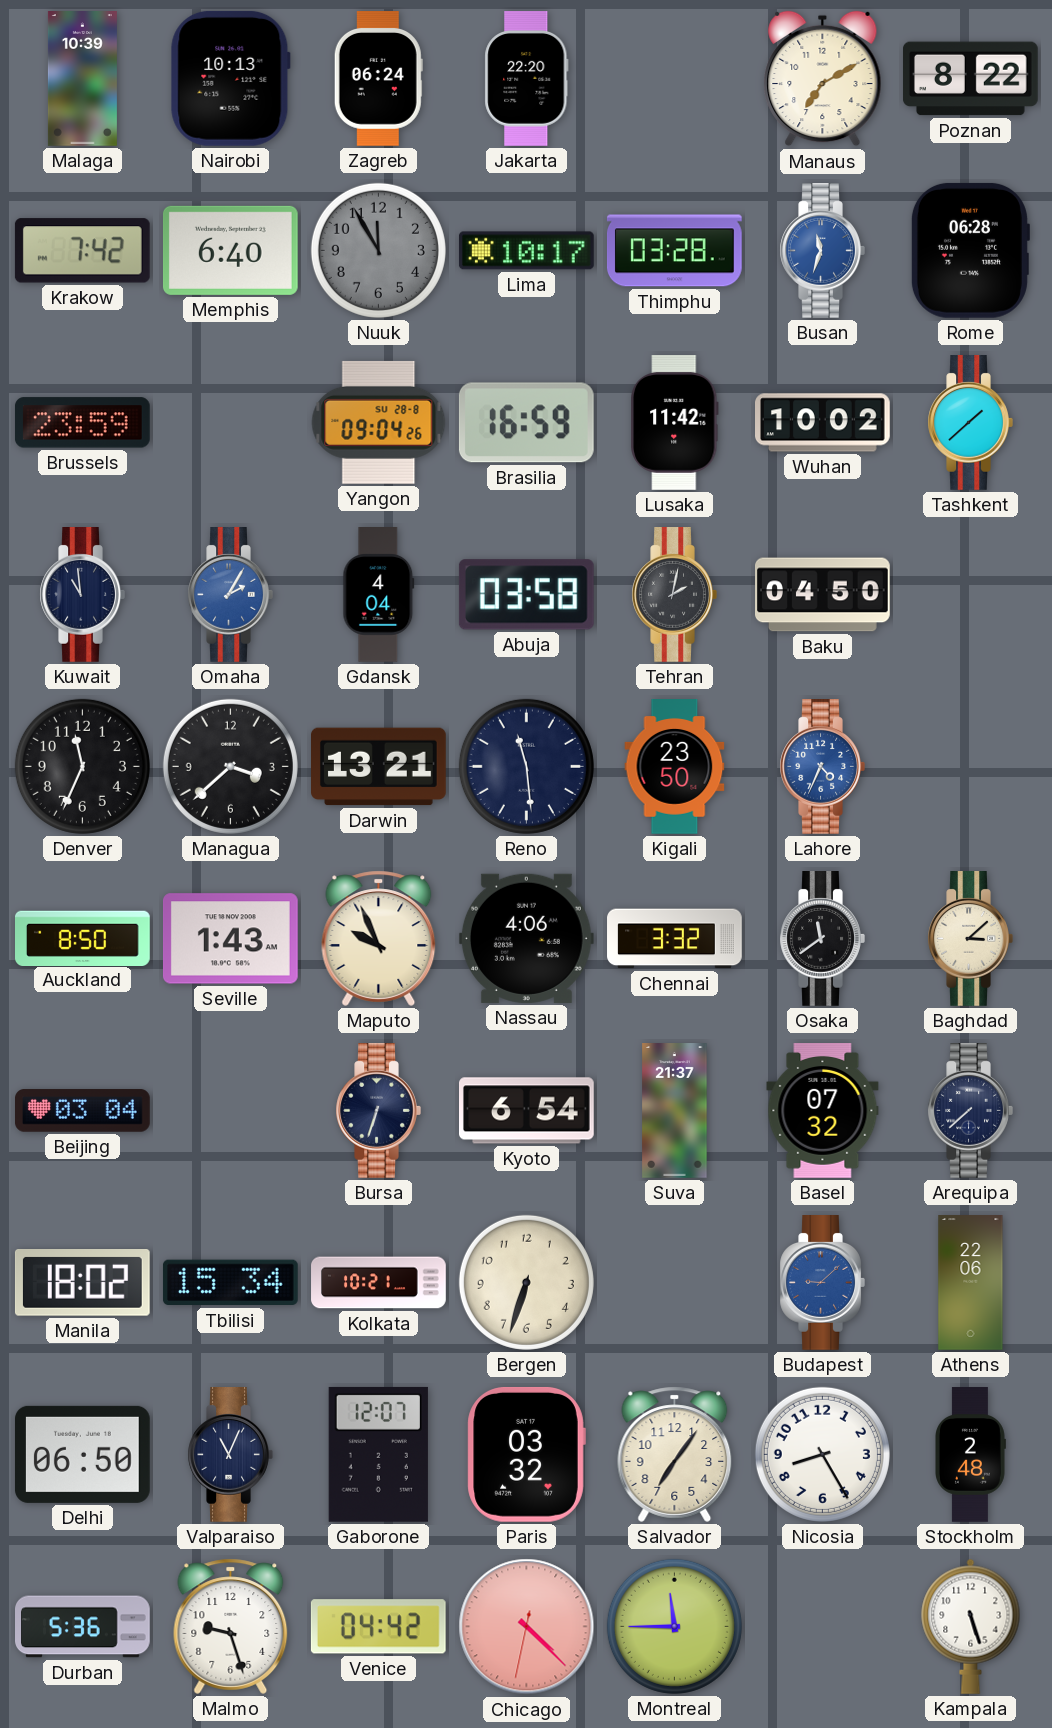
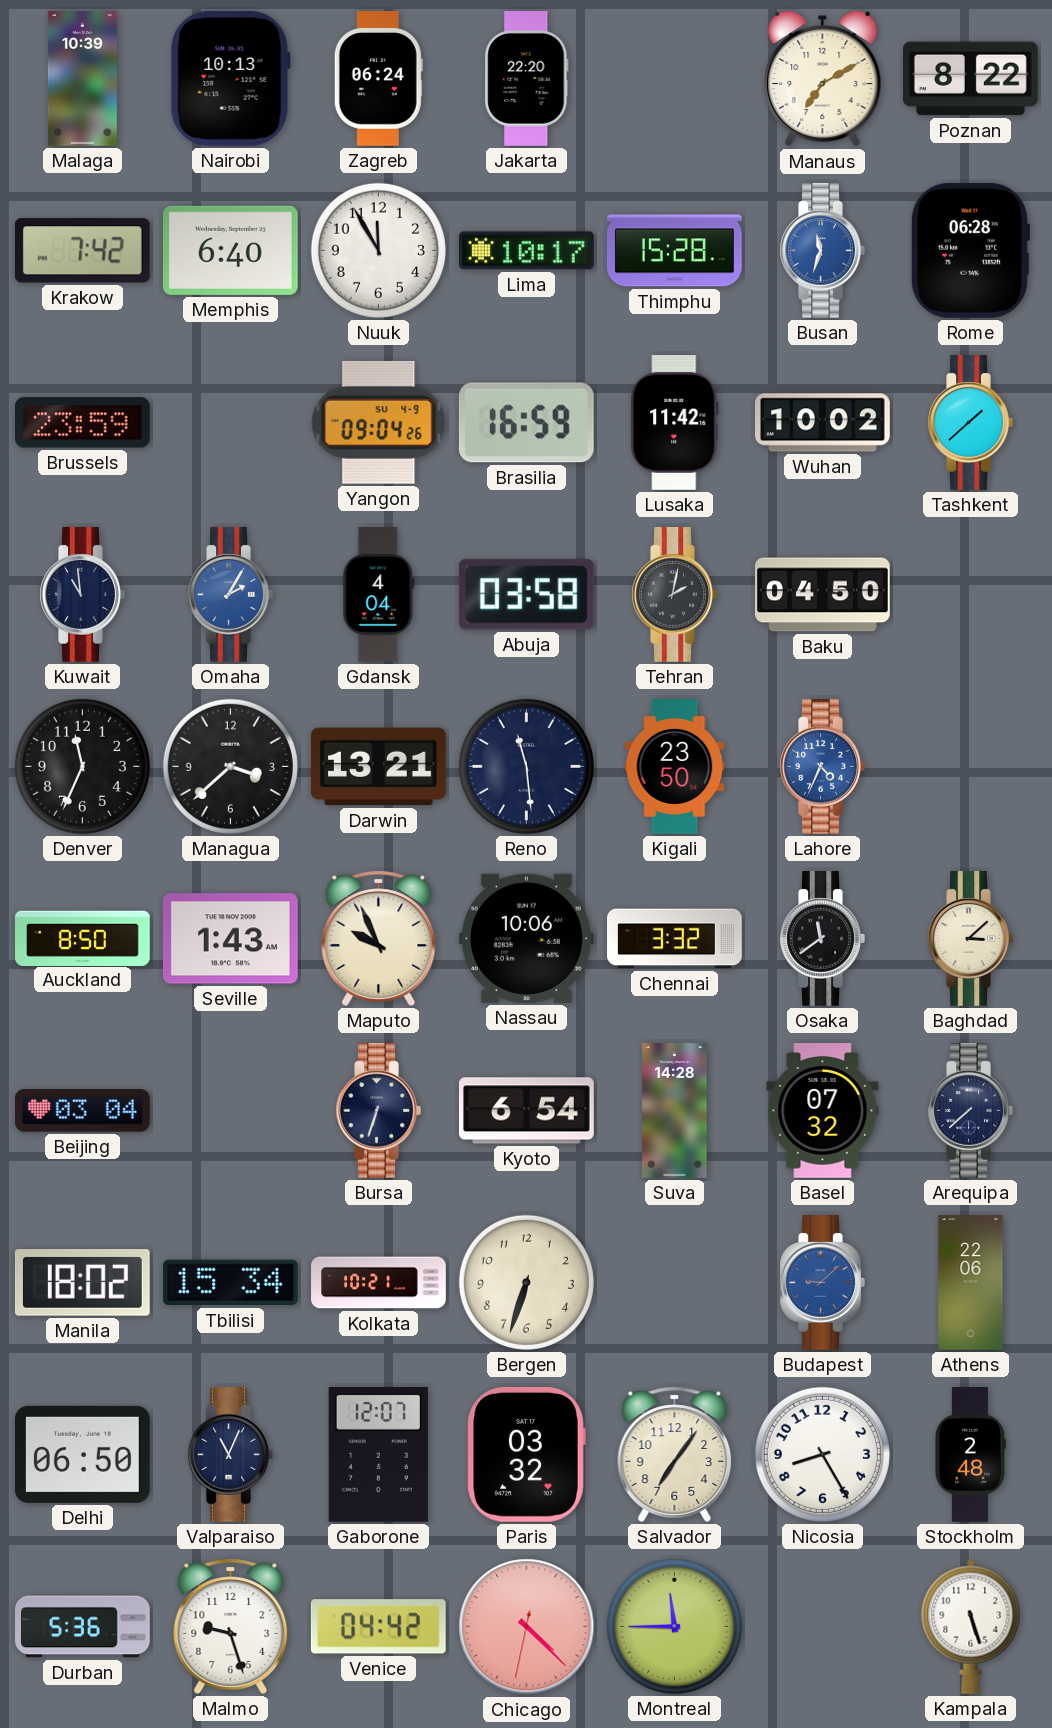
Nuuk dial: grey -> white
Thimphu: 03:28 -> 15:28
Yangon date: SU 28-8 -> SU 4-9
Nassau: 4:06 -> 10:06
Suva: 21:37 -> 14:28
